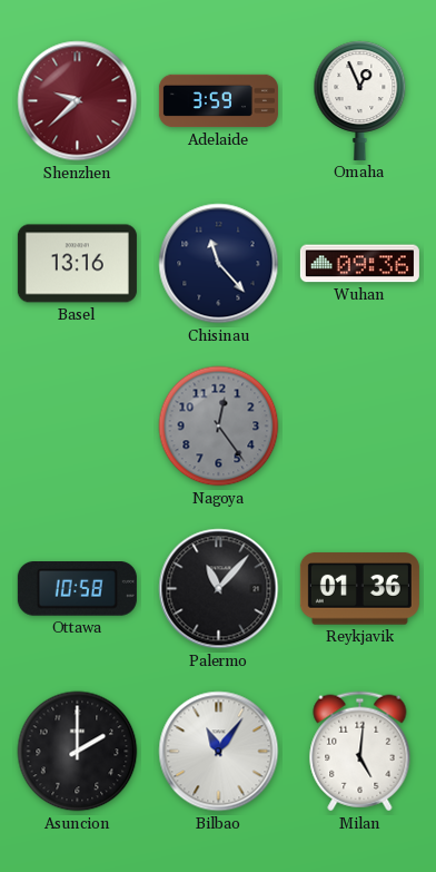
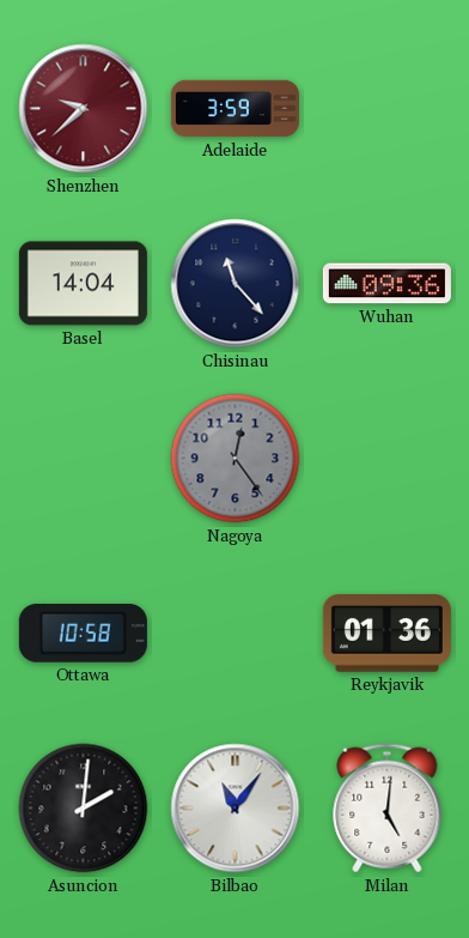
Omaha: 12:56 -> none
Basel: 13:16 -> 14:04
Palermo: 11:07 -> none
Asuncion: 2:00 -> 2:01
